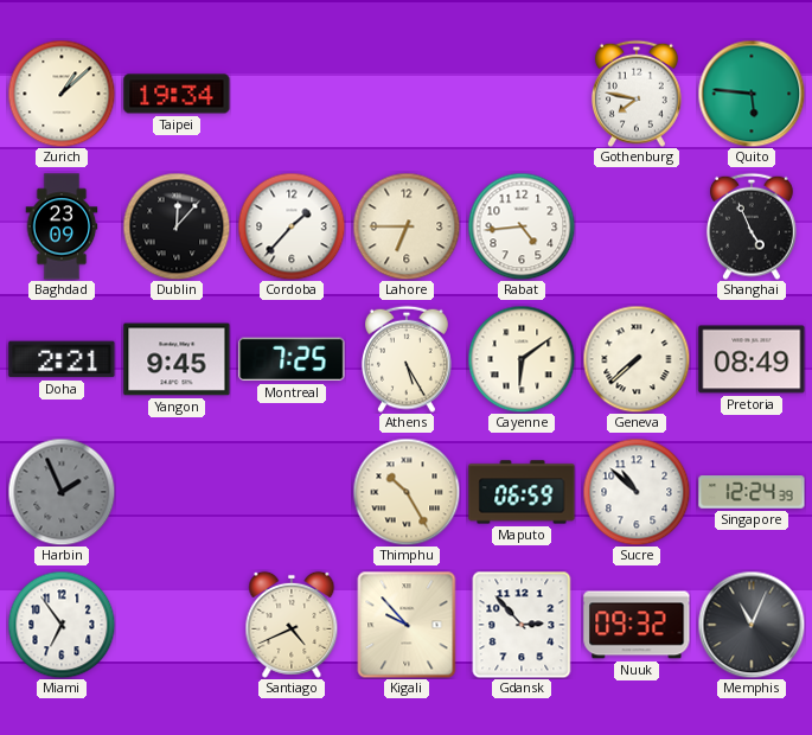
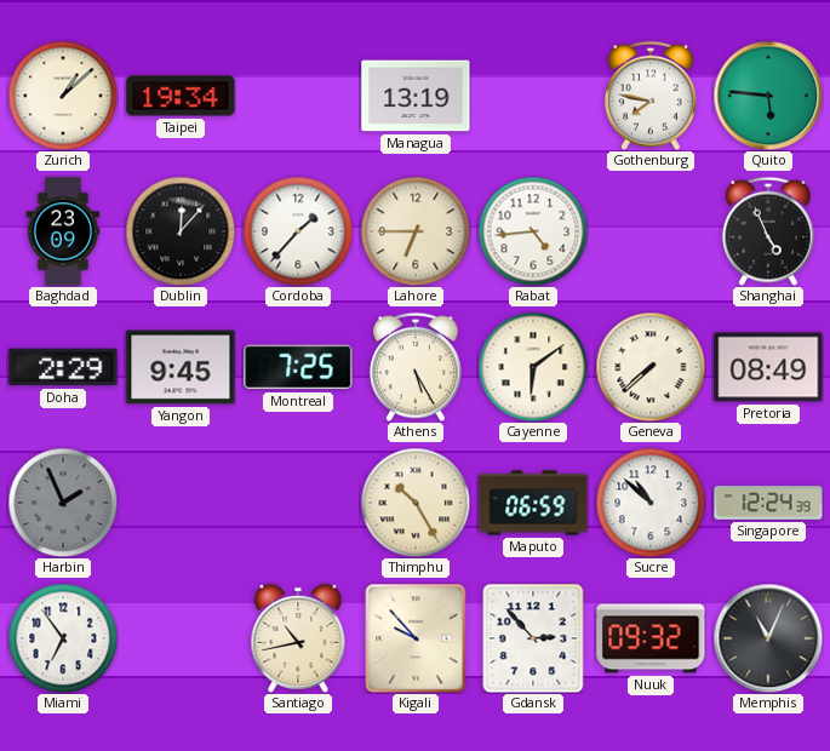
Managua: none -> 13:19
Doha: 2:21 -> 2:29
Santiago: 4:41 -> 10:43
